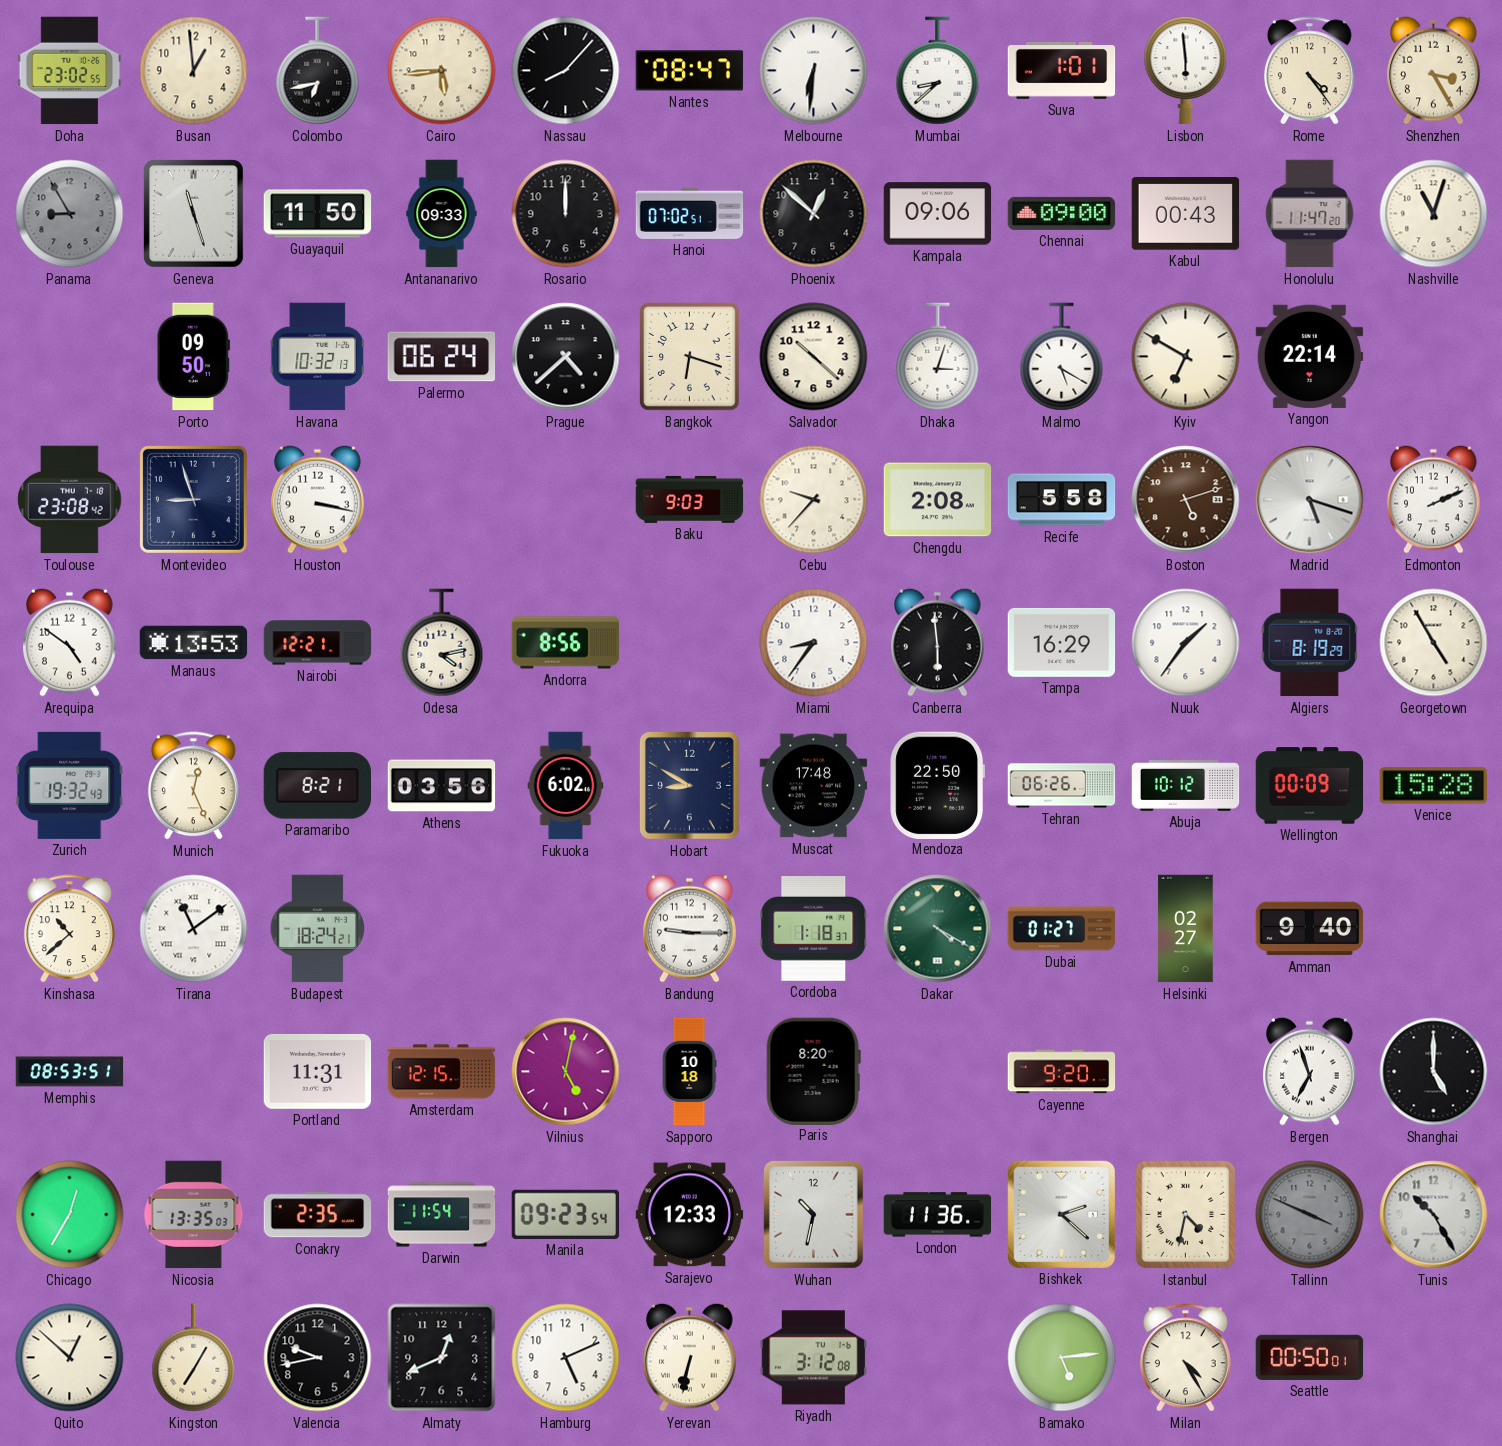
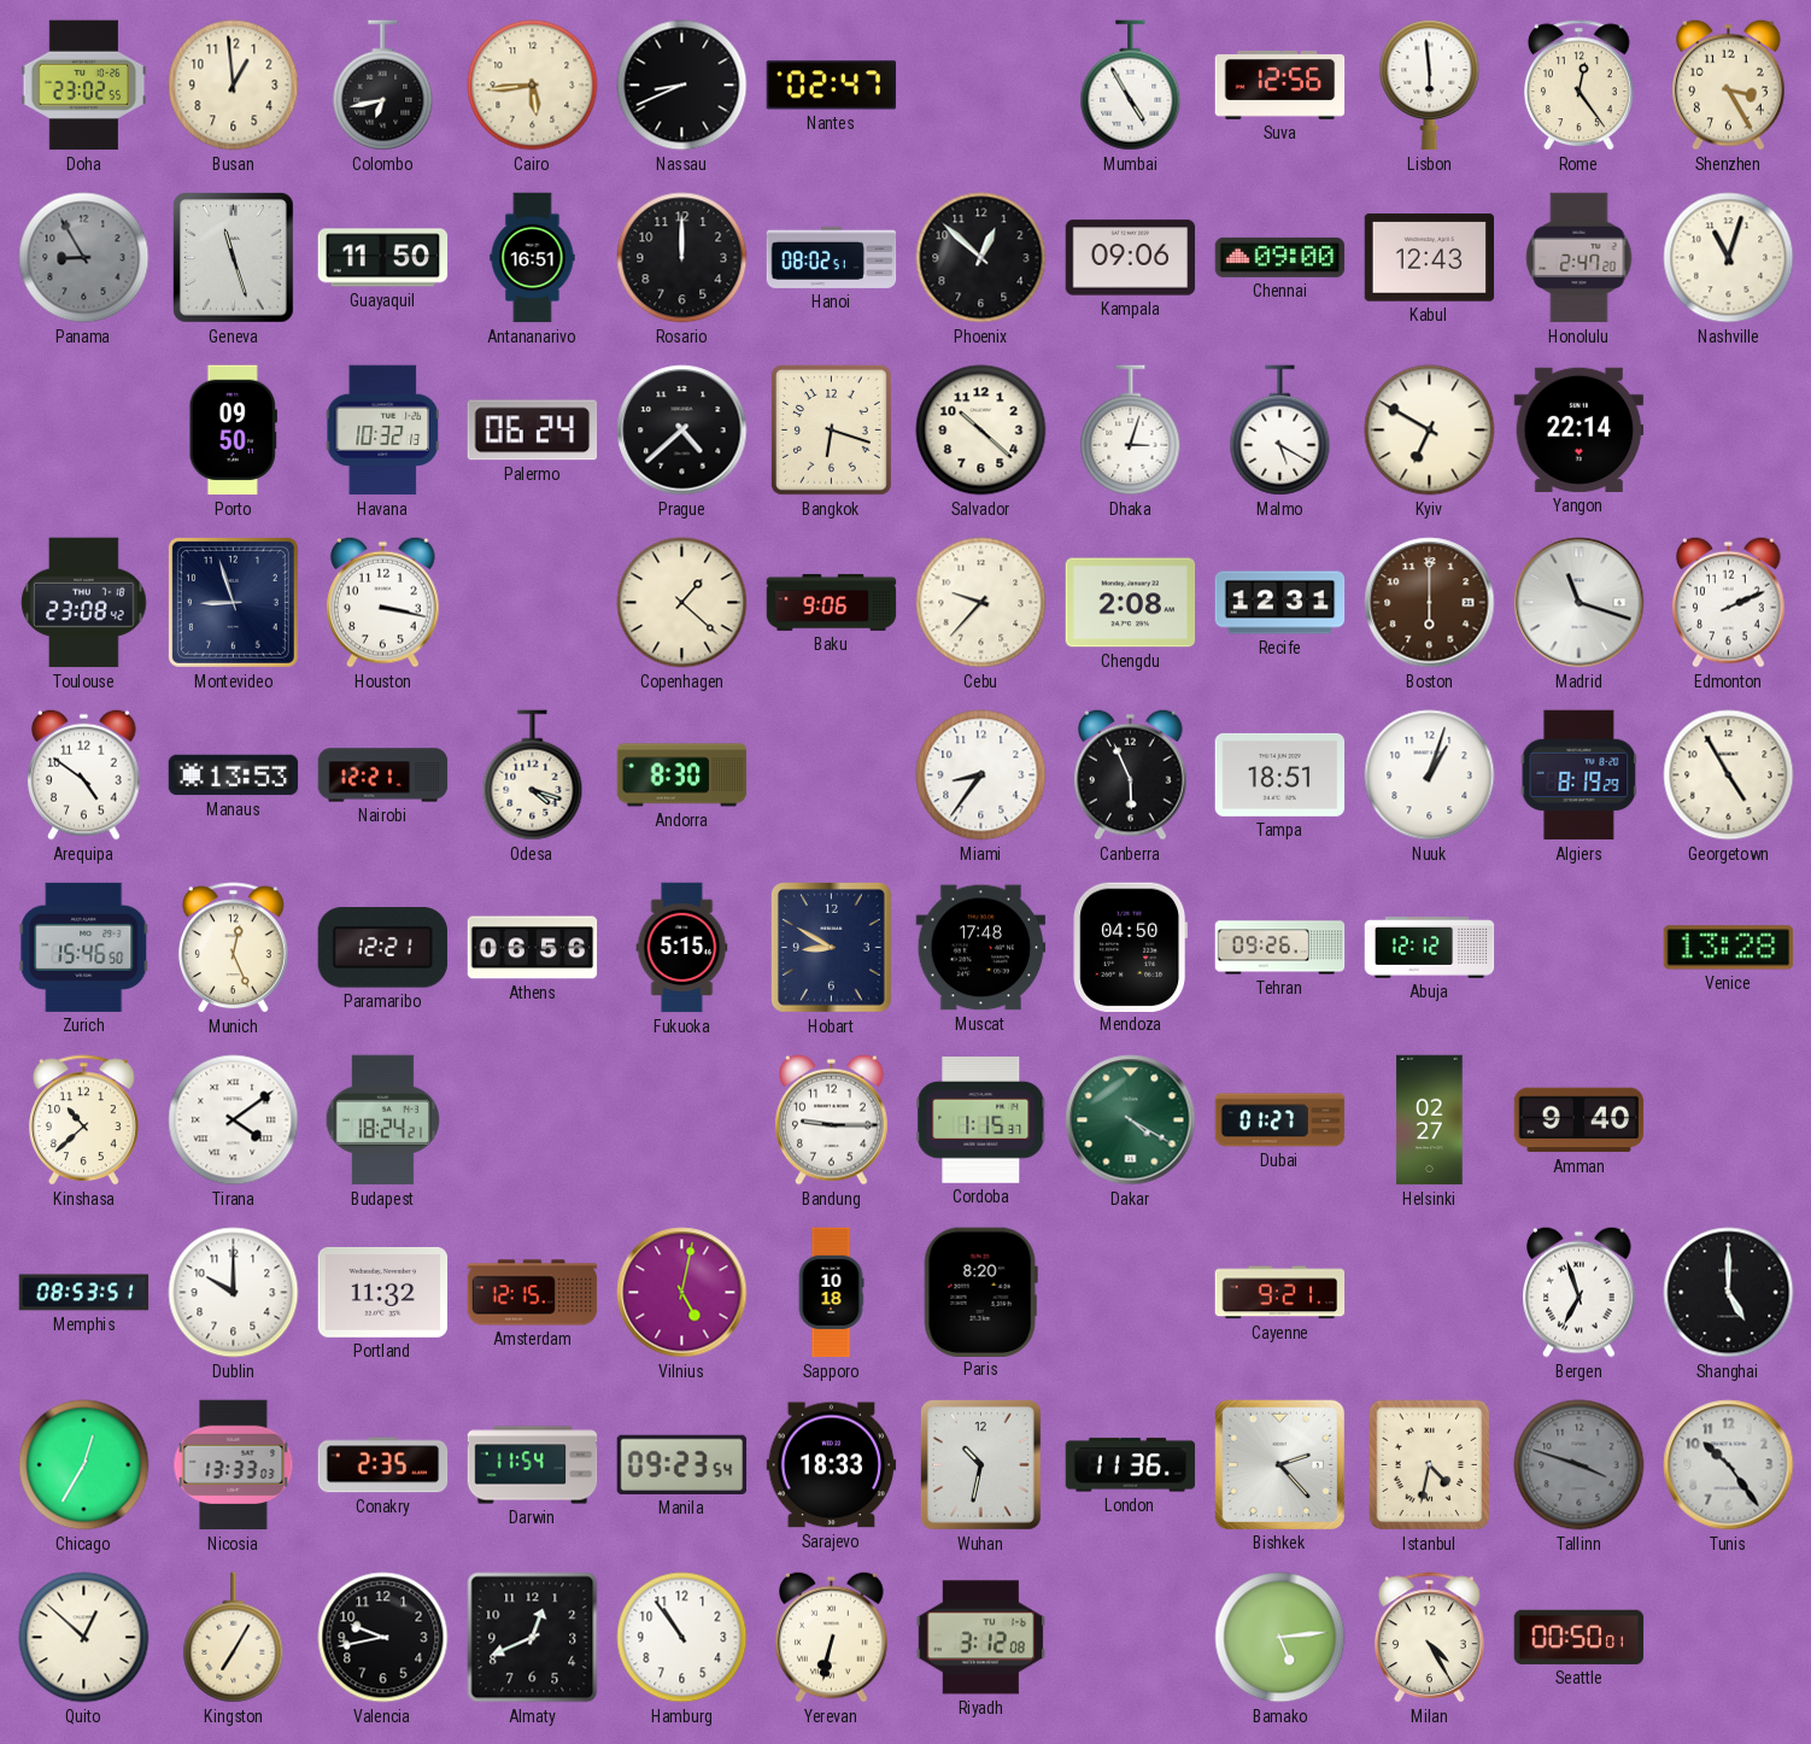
Nassau: 8:07 -> 8:41
Nantes: 08:47 -> 02:47
Melbourne: 6:31 -> none
Mumbai: 8:38 -> 4:55
Suva: 1:01 -> 12:56
Rome: 4:24 -> 12:24
Antananarivo: 09:33 -> 16:51
Hanoi: 07:02 -> 08:02
Kabul: 00:43 -> 12:43
Honolulu: 11:47 -> 2:47
Copenhagen: none -> 1:22
Baku: 9:03 -> 9:06
Recife: 5:58 -> 12:31
Boston: 5:12 -> 6:00
Madrid: 5:18 -> 11:18
Odesa: 4:13 -> 4:18
Andorra: 8:56 -> 8:30
Canberra: 5:59 -> 5:56
Tampa: 16:29 -> 18:51
Nuuk: 1:36 -> 1:03
Zurich: 19:32 -> 15:46
Paramaribo: 8:21 -> 12:21
Athens: 03:56 -> 06:56
Fukuoka: 6:02 -> 5:15
Mendoza: 22:50 -> 04:50
Tehran: 06:26 -> 09:26
Abuja: 10:12 -> 12:12
Wellington: 00:09 -> none
Venice: 15:28 -> 13:28
Tirana: 11:09 -> 4:09
Cordoba: 1:18 -> 1:15
Dublin: none -> 10:00
Portland: 11:31 -> 11:32
Cayenne: 9:20 -> 9:21
Nicosia: 13:35 -> 13:33
Sarajevo: 12:33 -> 18:33
Bishkek: 2:22 -> 2:23
Tallinn: 3:49 -> 3:48
Tunis: 10:25 -> 10:24
Hamburg: 5:11 -> 10:54
